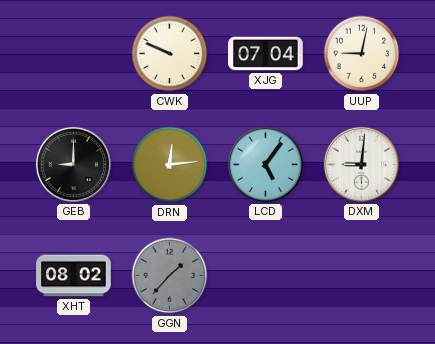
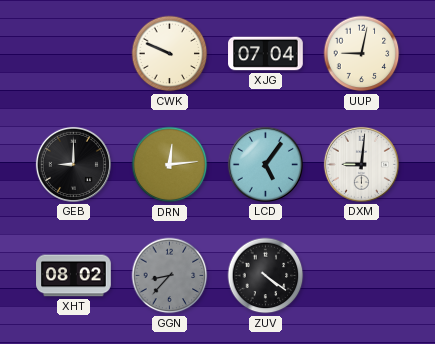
GGN: 1:37 -> 8:37
ZUV: none -> 4:21
